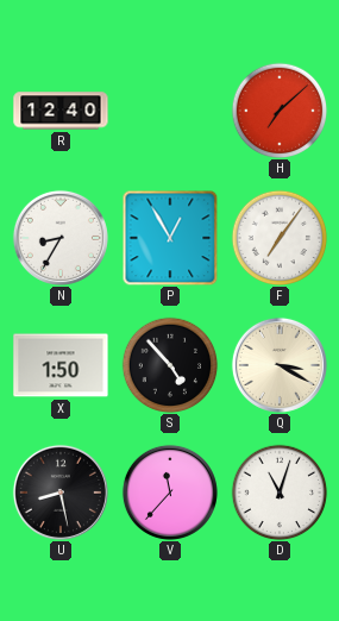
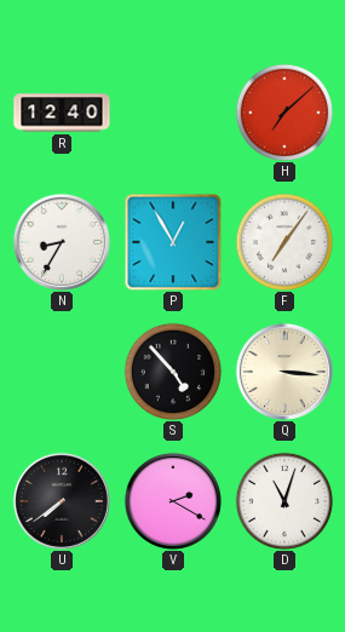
X: 1:50 -> none
Q: 3:20 -> 3:16
U: 8:28 -> 7:39
V: 11:37 -> 2:20
